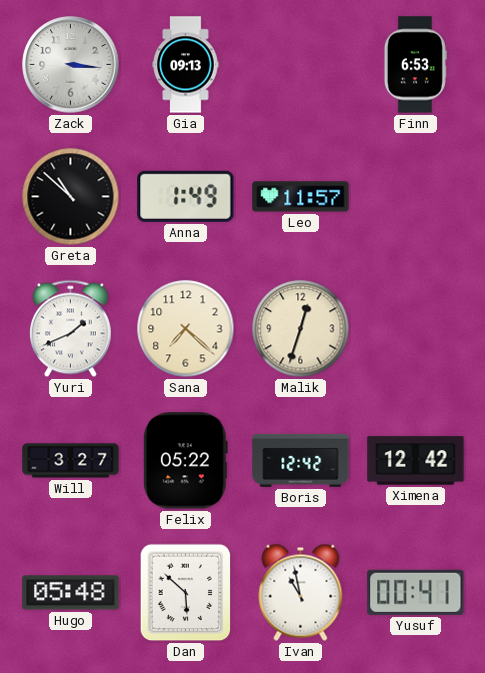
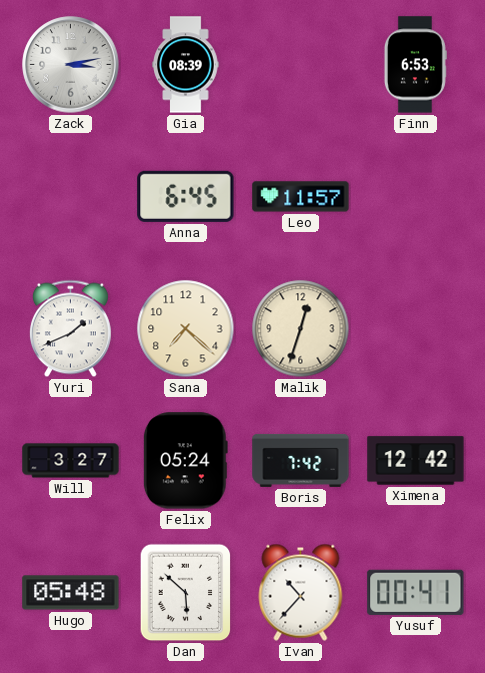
Zack: 3:16 -> 3:13
Gia: 09:13 -> 08:39
Greta: 10:52 -> none
Anna: 1:49 -> 6:45
Felix: 05:22 -> 05:24
Boris: 12:42 -> 7:42
Ivan: 10:58 -> 10:37
